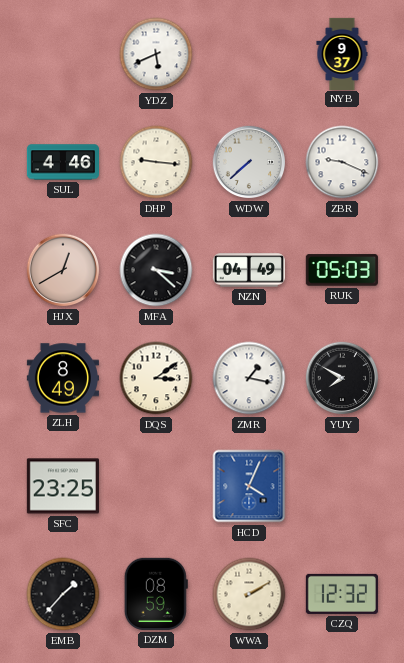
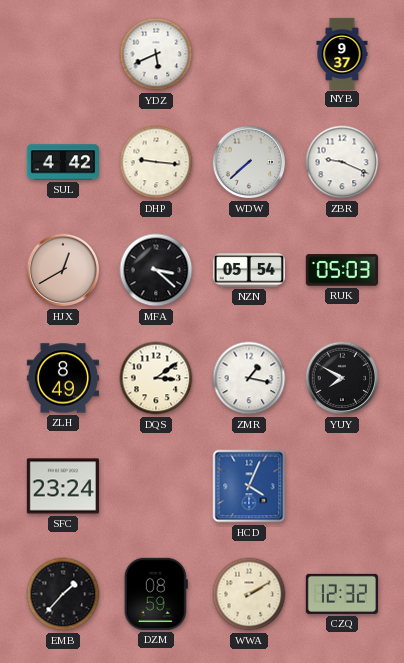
SUL: 4:46 -> 4:42
NZN: 04:49 -> 05:54
SFC: 23:25 -> 23:24
